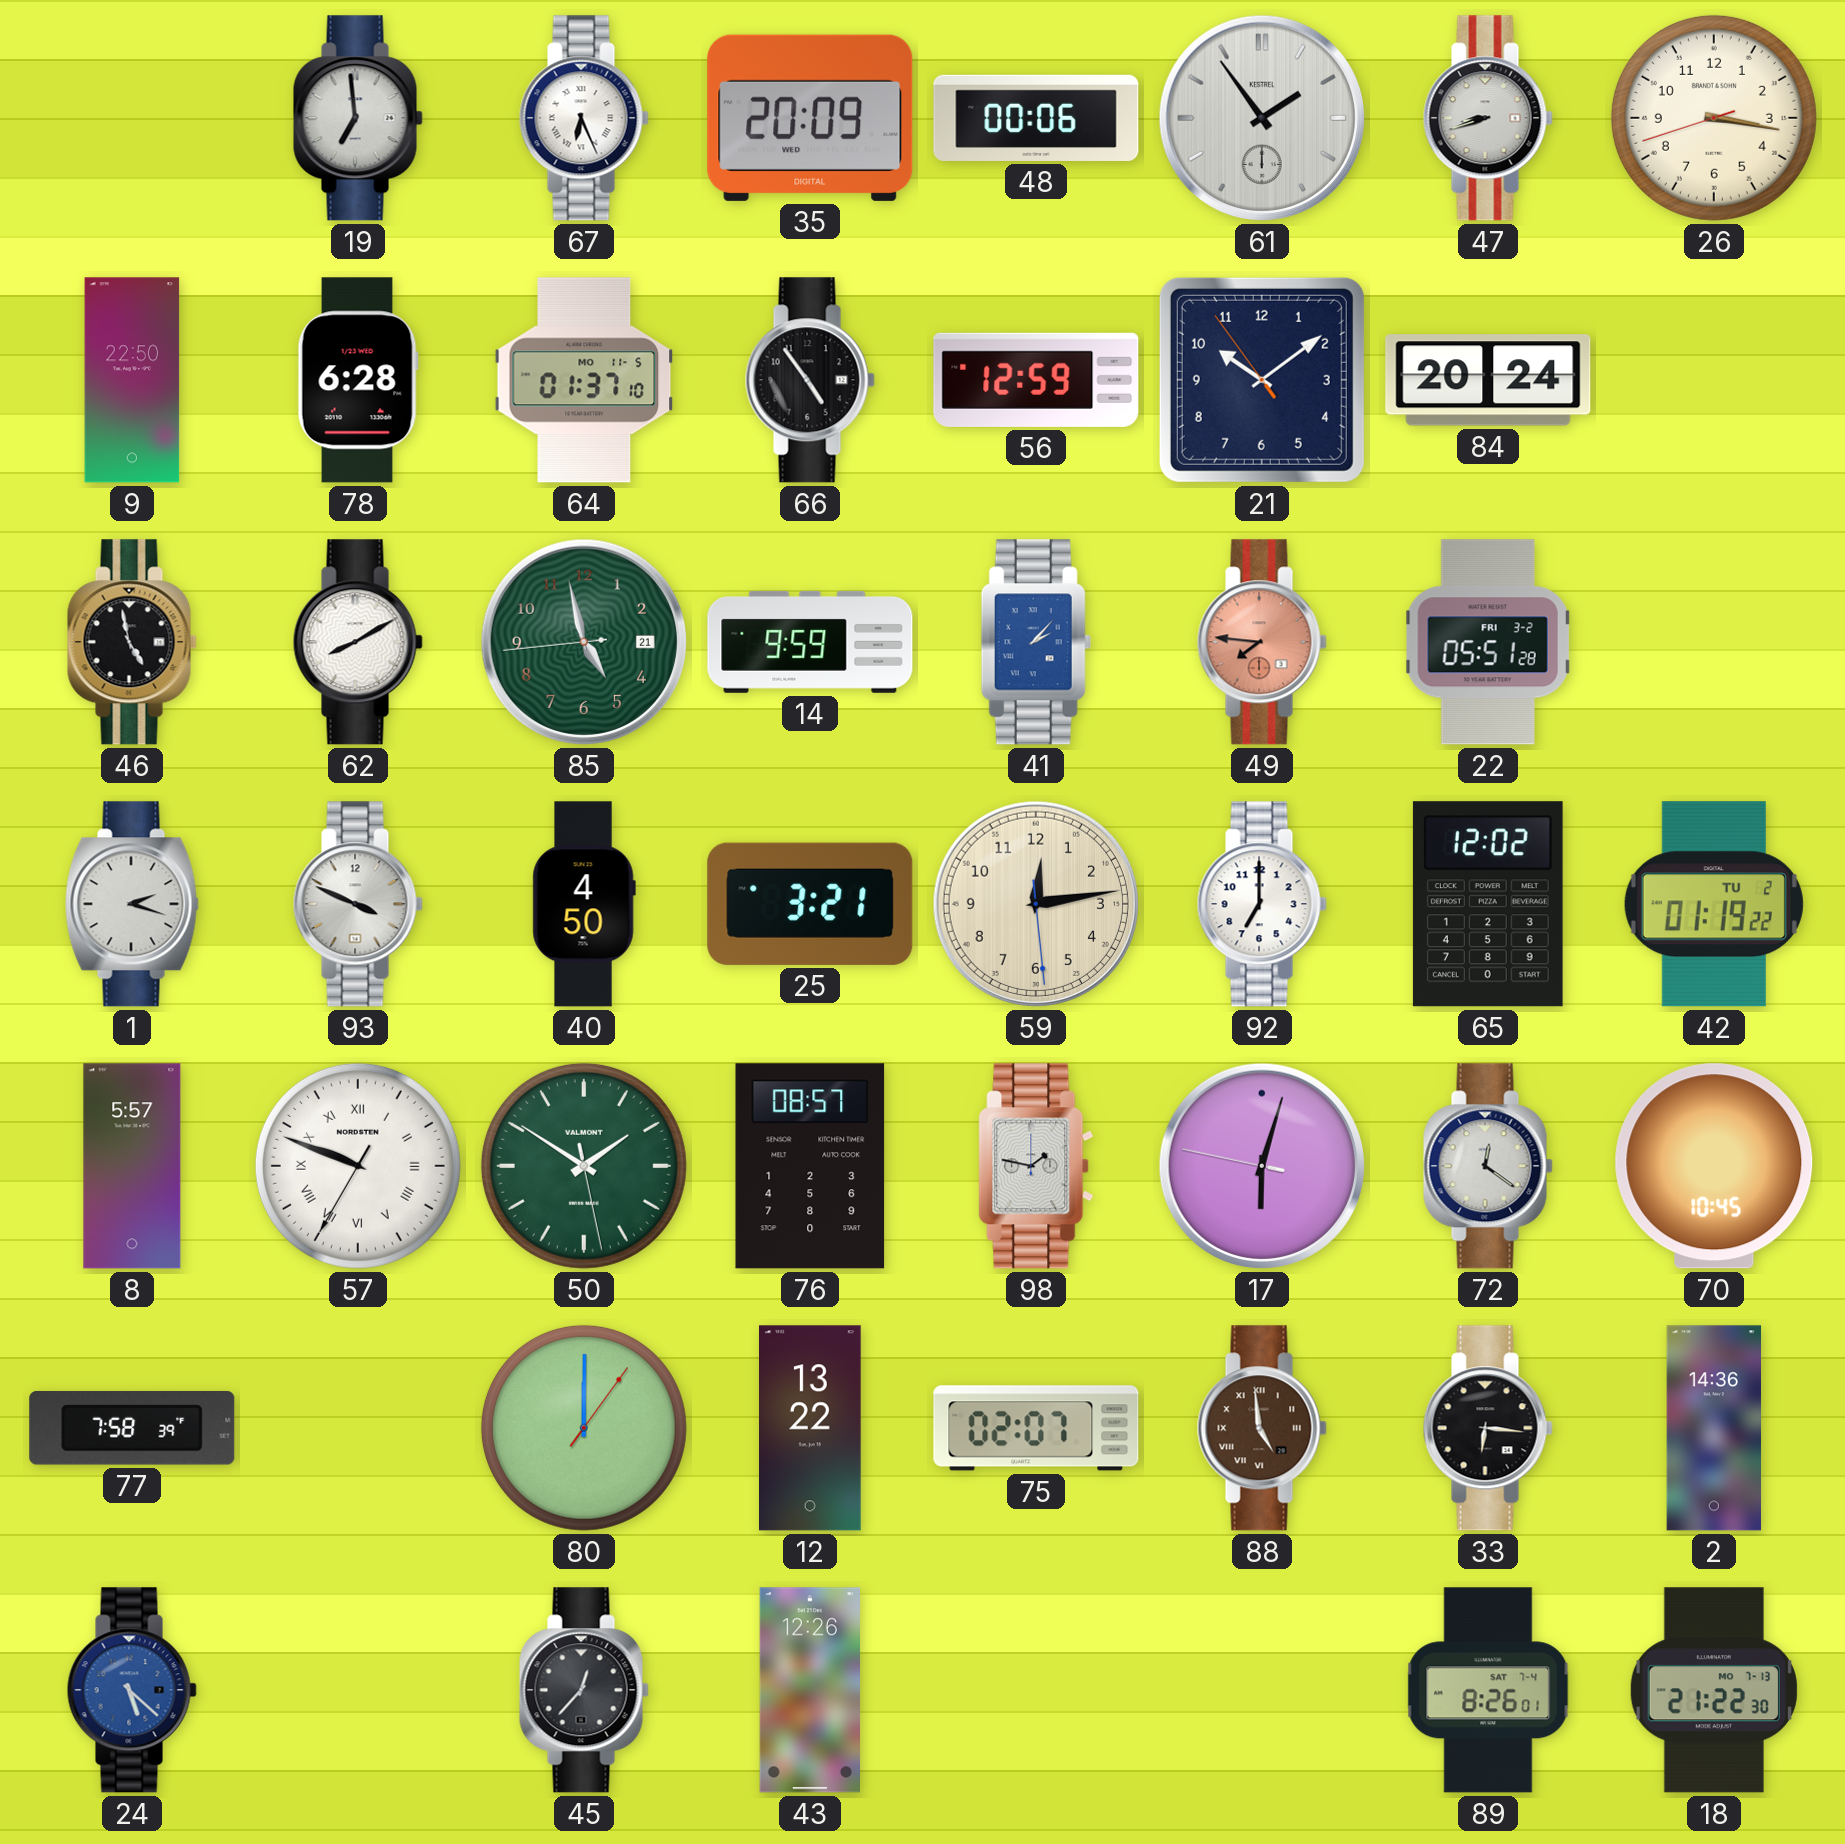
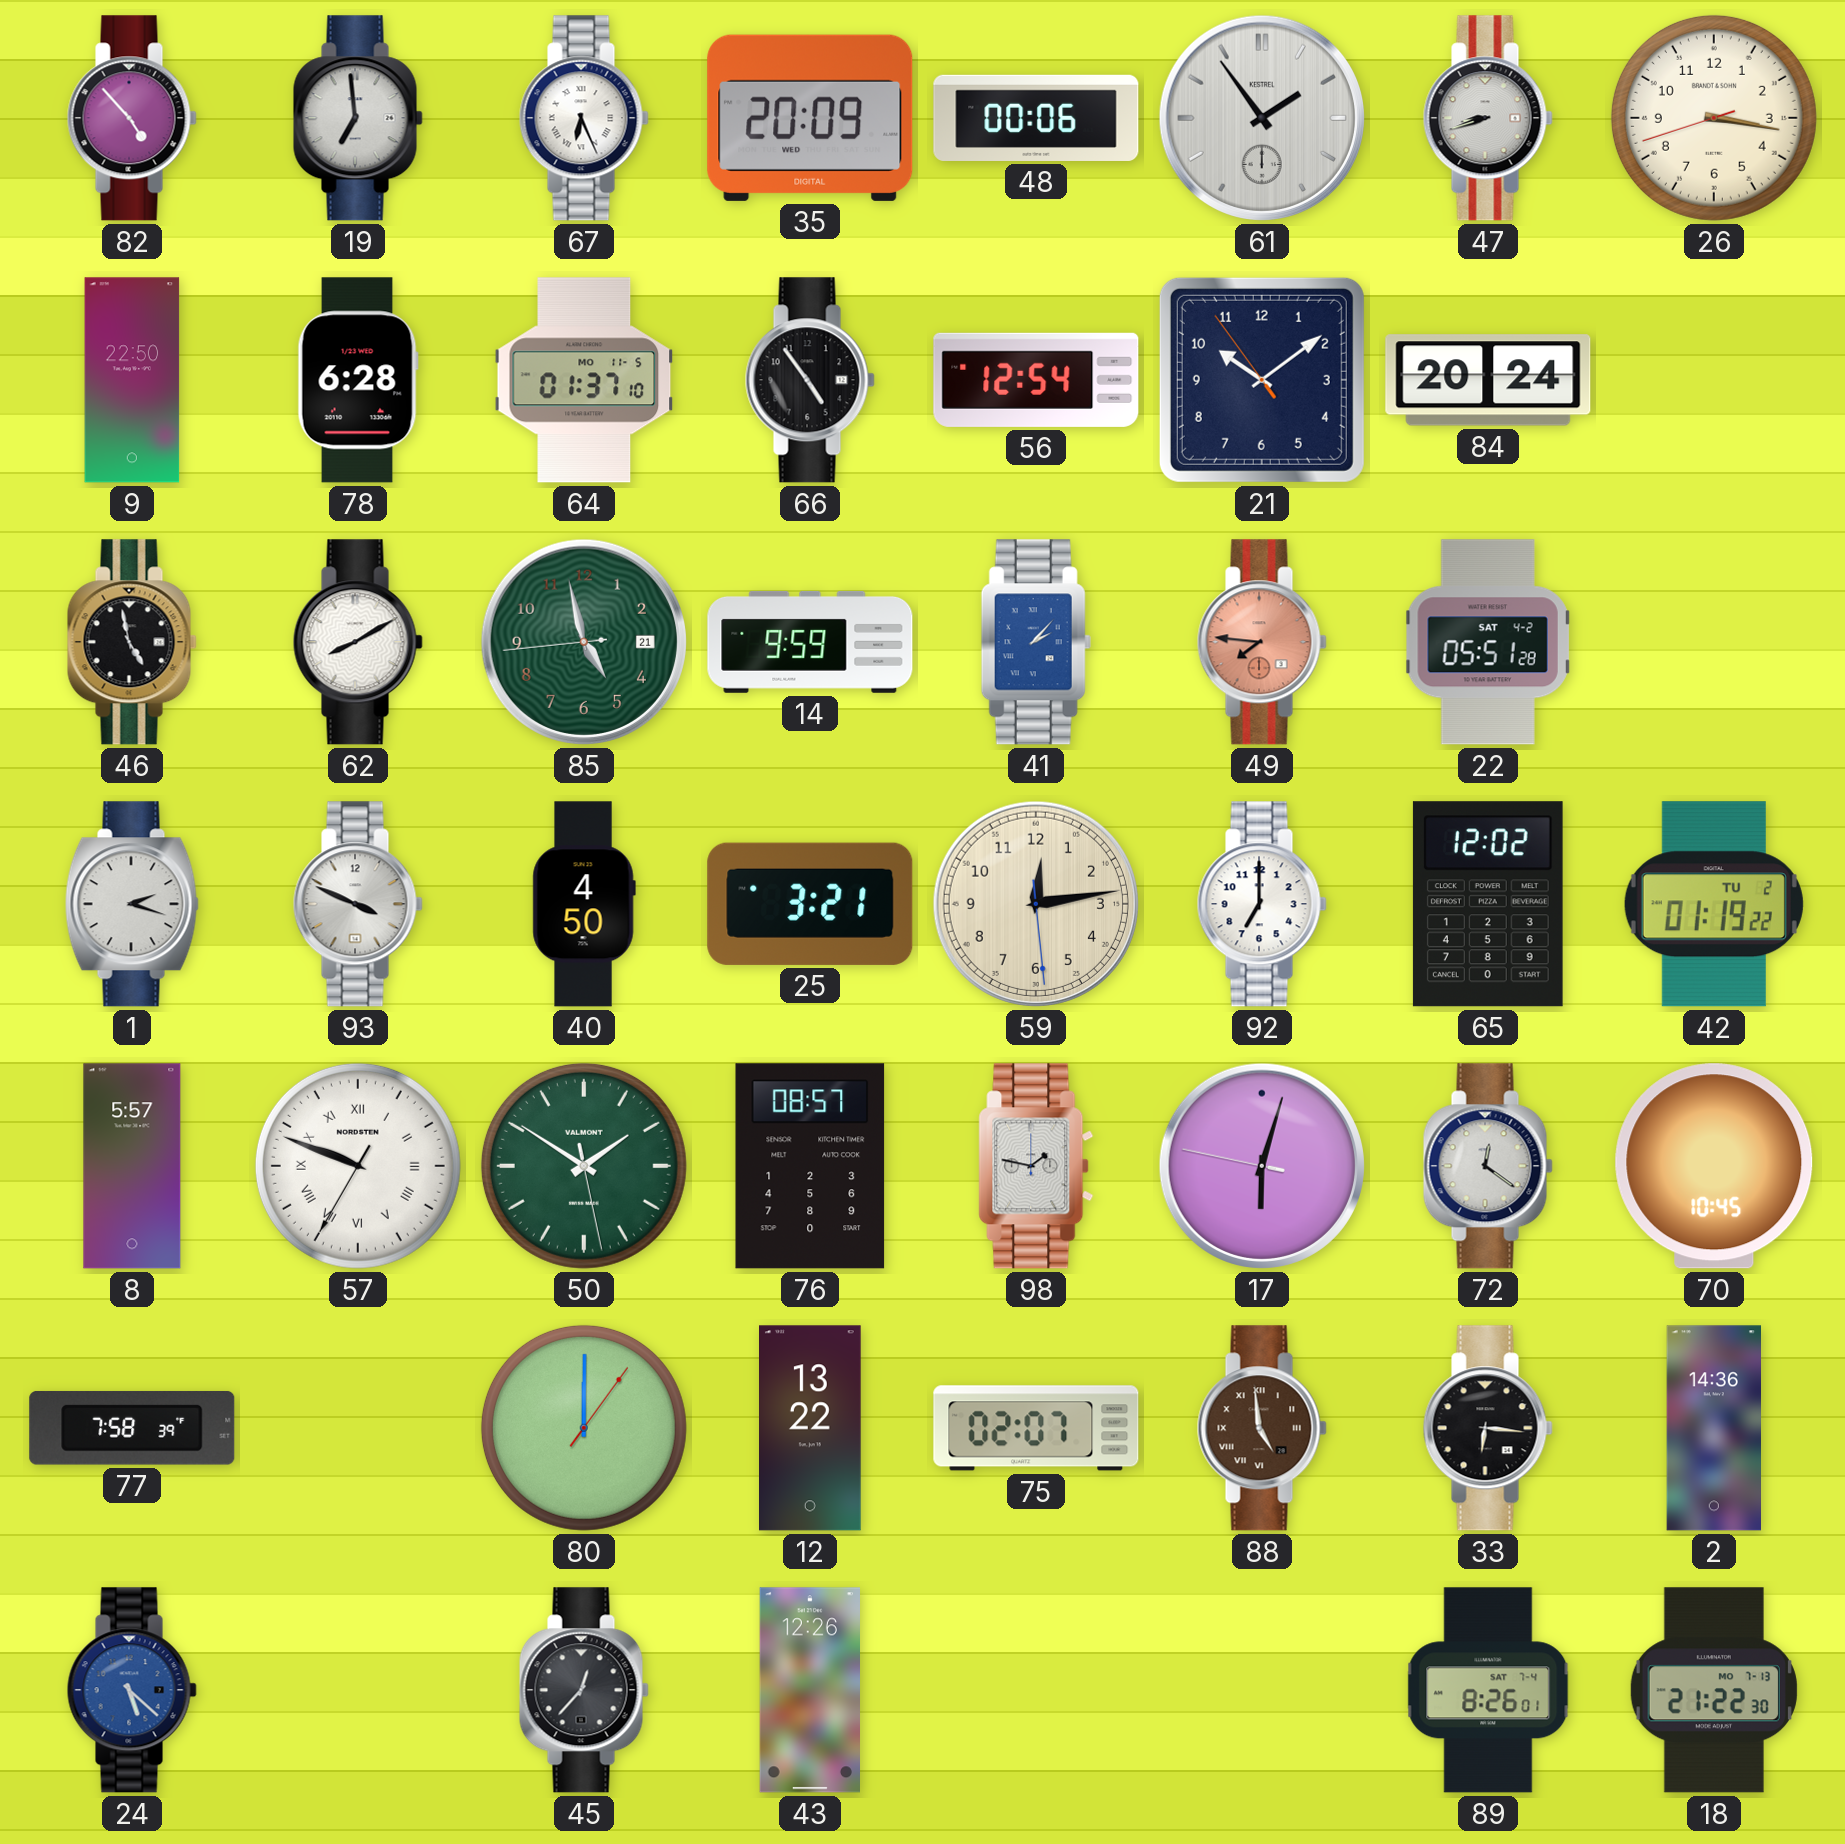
82: none -> 4:53
56: 12:59 -> 12:54
22 date: FRI 3-2 -> SAT 4-2
